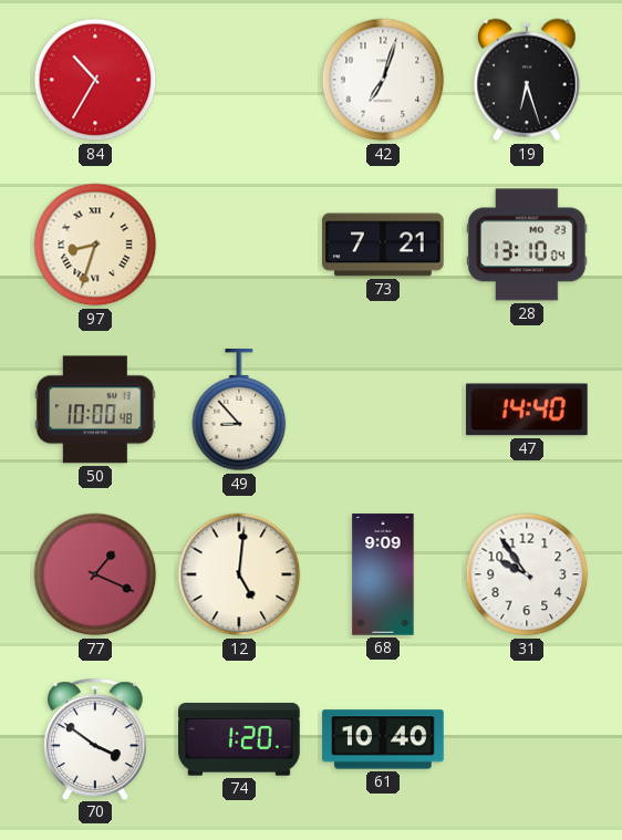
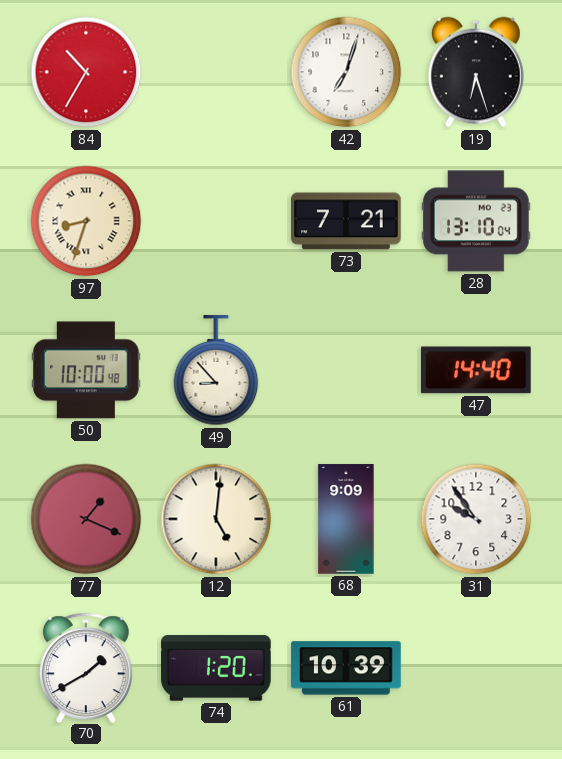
70: 3:51 -> 1:40
61: 10:40 -> 10:39
